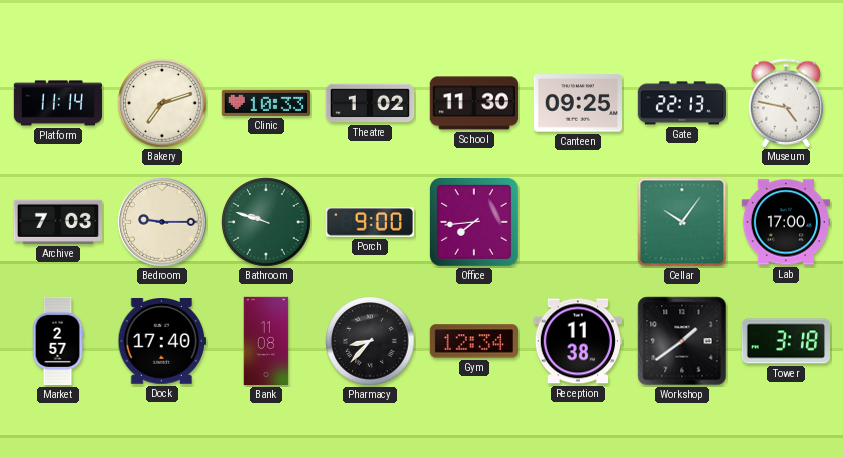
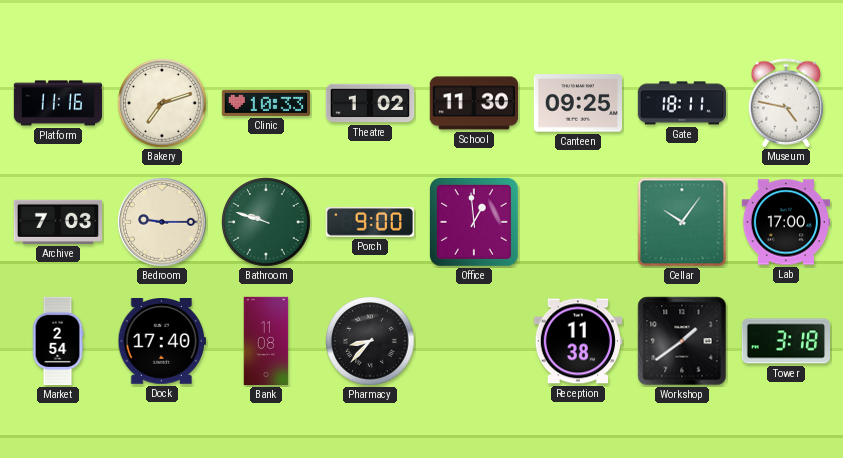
Platform: 11:14 -> 11:16
Gate: 22:13 -> 18:11
Office: 7:44 -> 12:59
Market: 2:57 -> 2:54
Gym: 12:34 -> none
